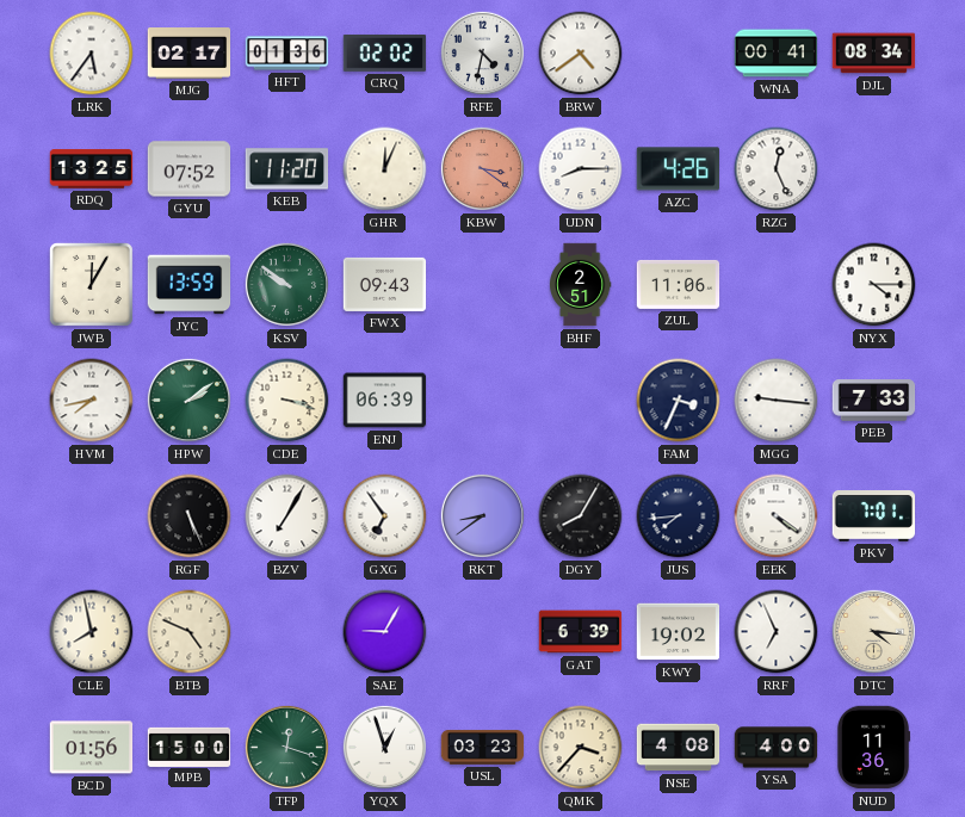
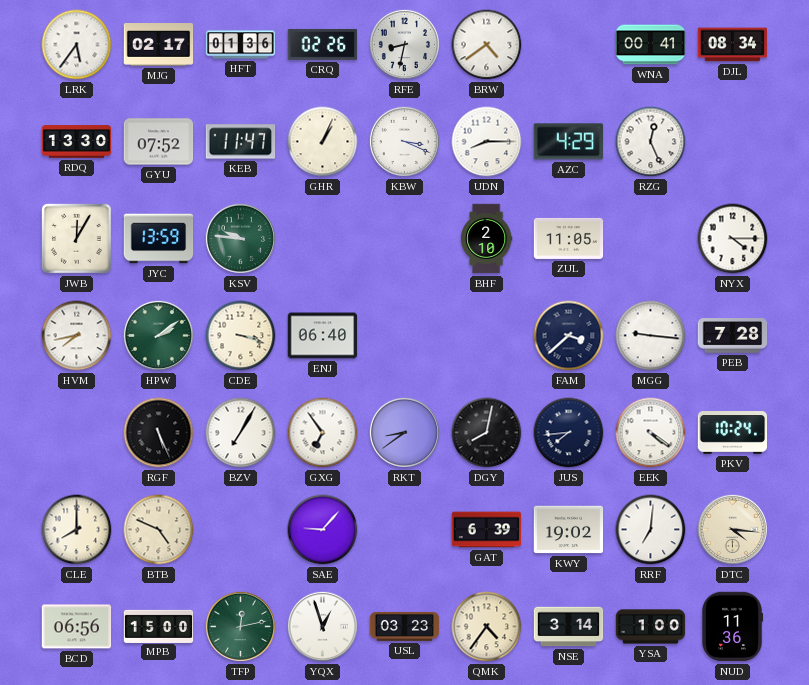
CRQ: 02:02 -> 02:26
RFE: 4:32 -> 8:32
RDQ: 13:25 -> 13:30
KEB: 11:20 -> 11:47
GHR: 12:04 -> 1:04
KBW: 3:21 -> 3:19
KBW dial: salmon -> white
AZC: 4:26 -> 4:29
KSV: 9:51 -> 9:46
FWX: 09:43 -> none
BHF: 2:51 -> 2:10
ZUL: 11:06 -> 11:05
ENJ: 06:39 -> 06:40
FAM: 3:34 -> 3:38
PEB: 7:33 -> 7:28
DGY: 8:05 -> 8:02
PKV: 7:01 -> 10:24
CLE: 7:58 -> 8:00
SAE: 9:05 -> 9:07
RRF: 6:56 -> 7:01
BCD: 01:56 -> 06:56
TFP: 12:18 -> 12:13
QMK: 3:37 -> 4:36
NSE: 4:08 -> 3:14
YSA: 4:00 -> 1:00
